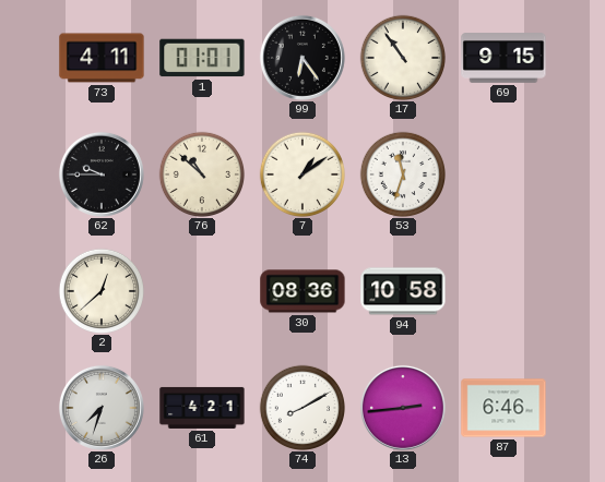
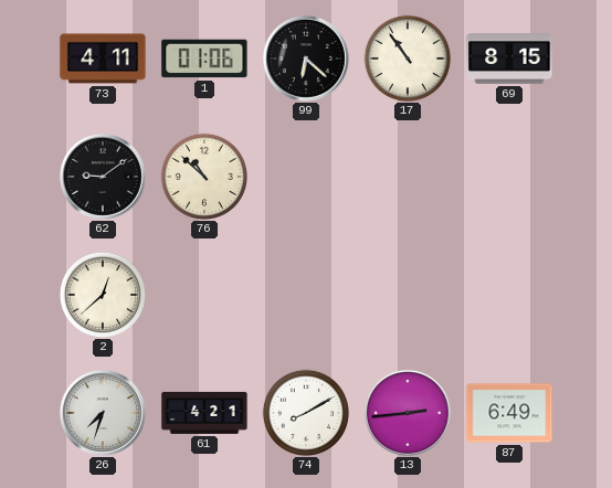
1: 01:01 -> 01:06
99: 6:24 -> 6:22
69: 9:15 -> 8:15
62: 9:45 -> 9:09
7: 1:09 -> none
53: 11:33 -> none
30: 08:36 -> none
94: 10:58 -> none
87: 6:46 -> 6:49
